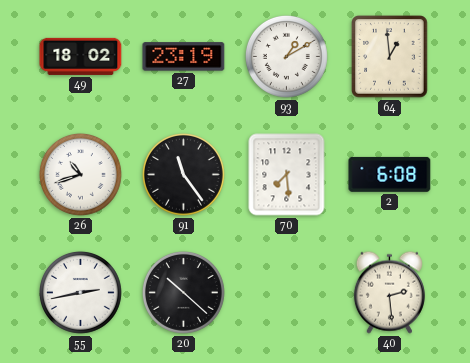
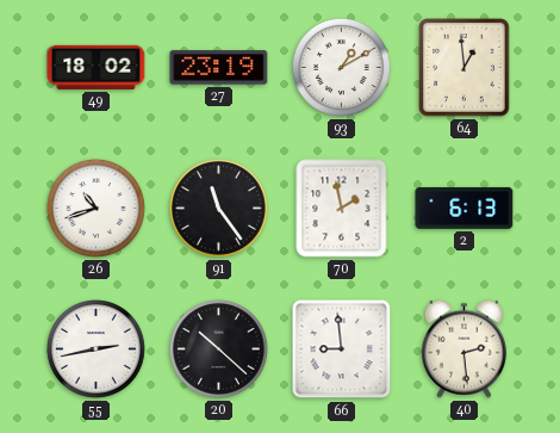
70: 7:29 -> 1:58
2: 6:08 -> 6:13
66: none -> 8:59
